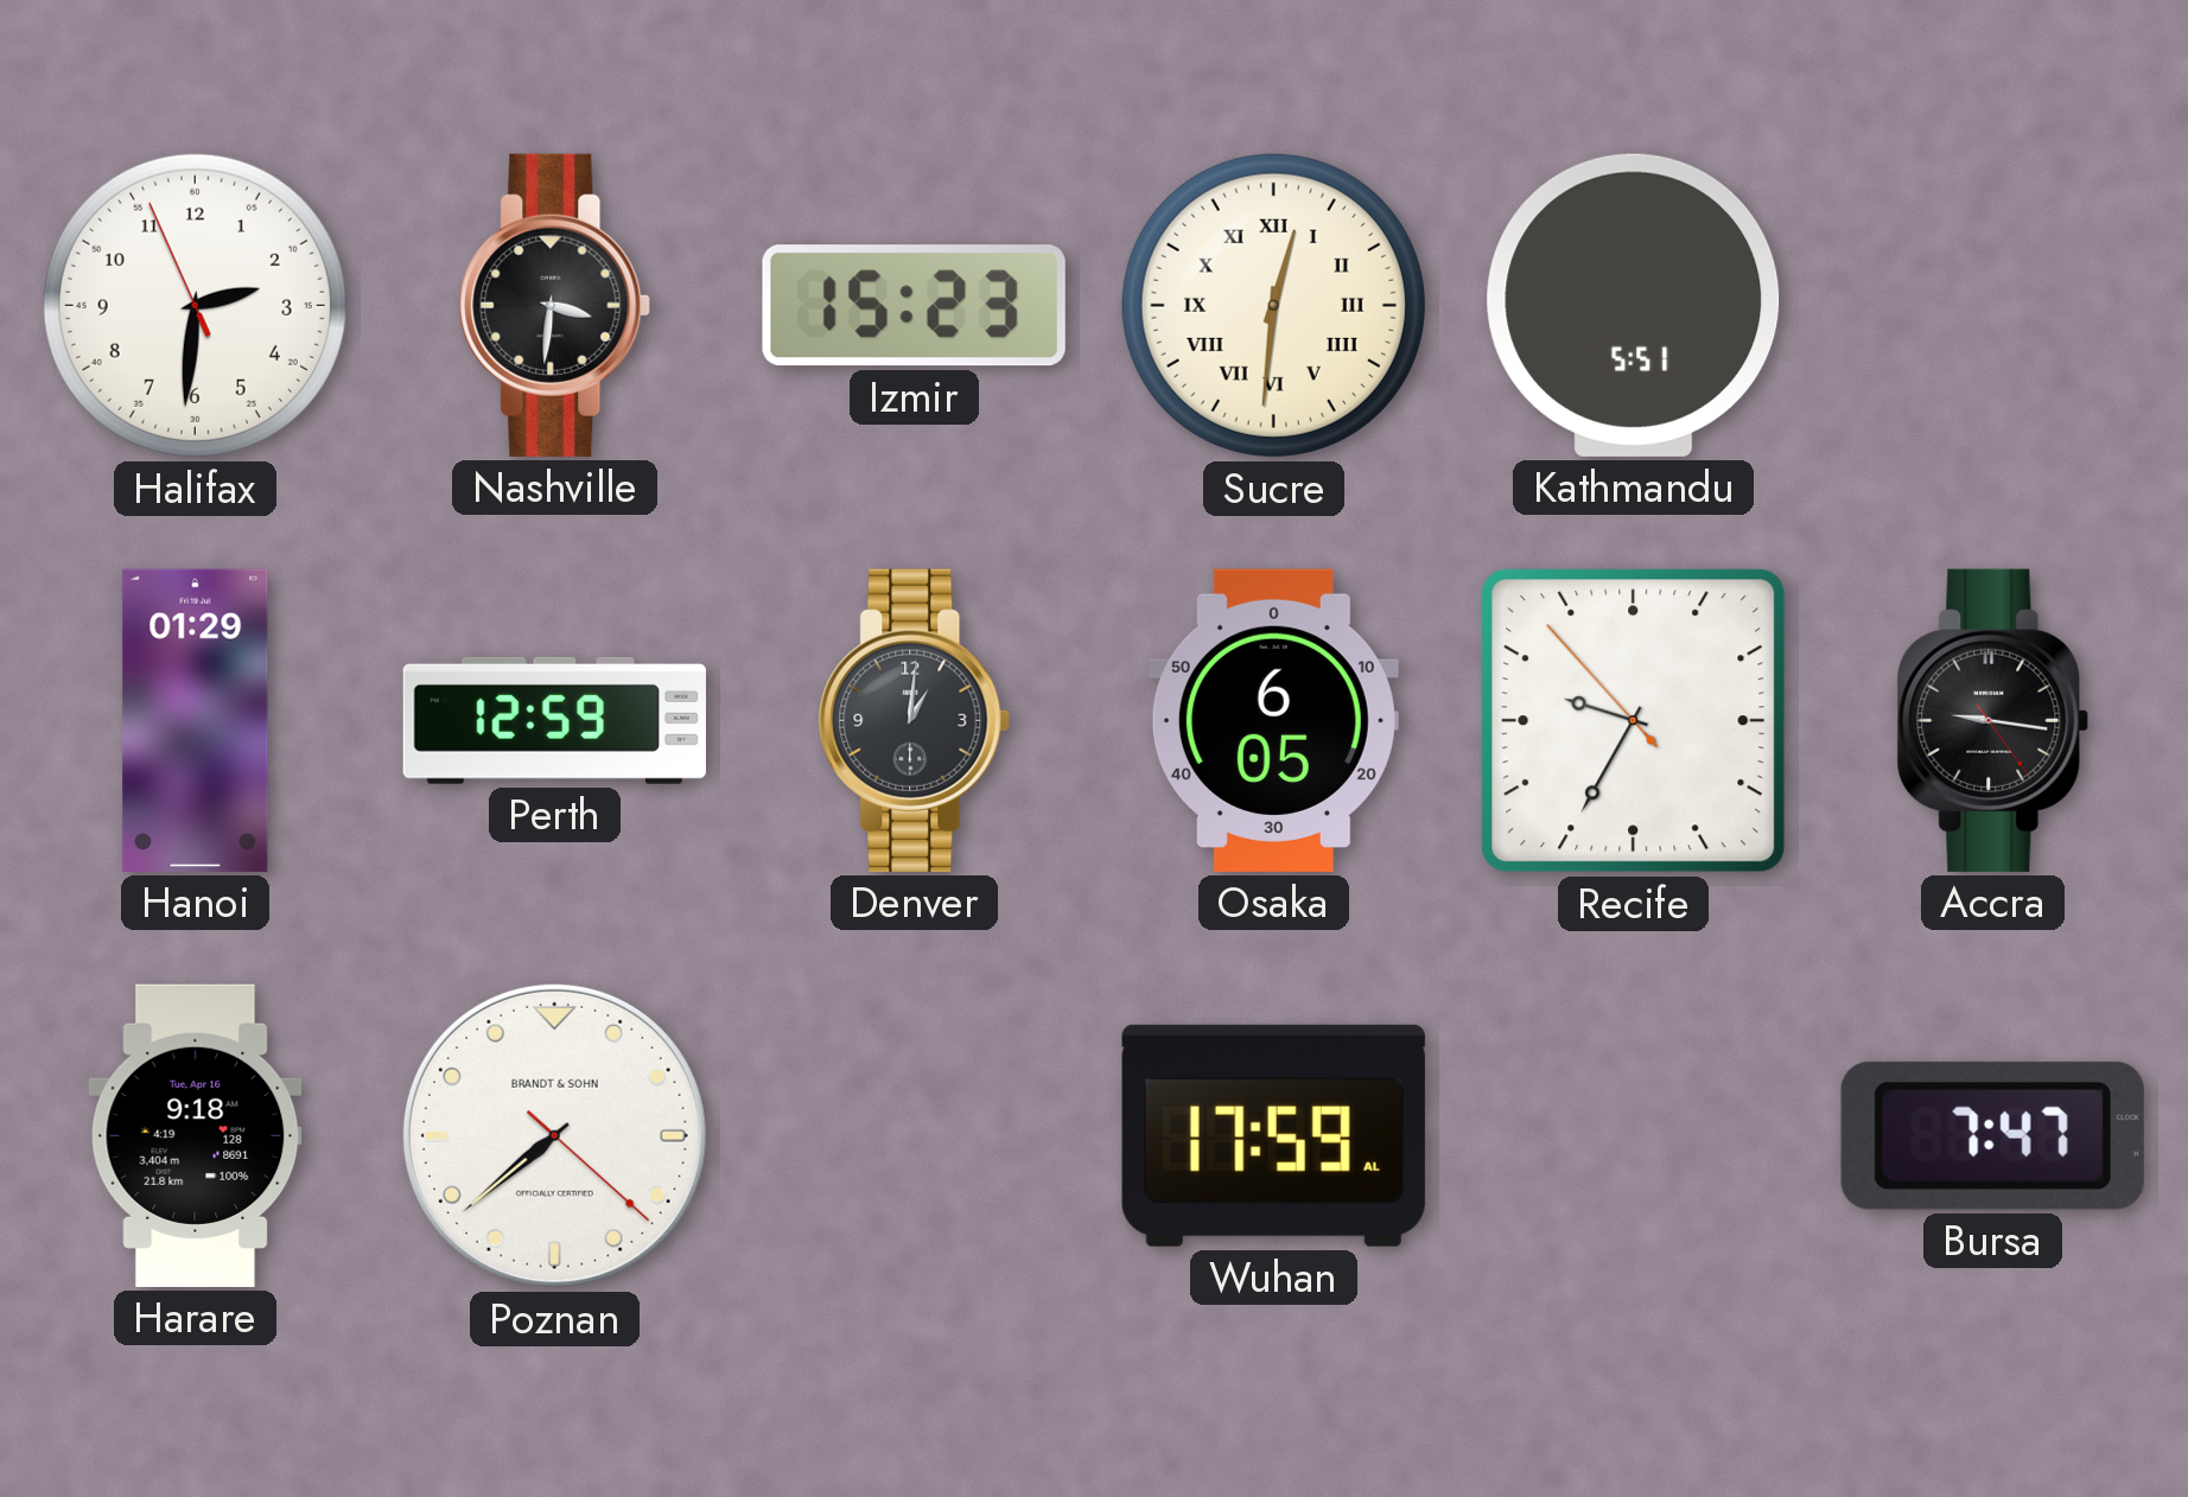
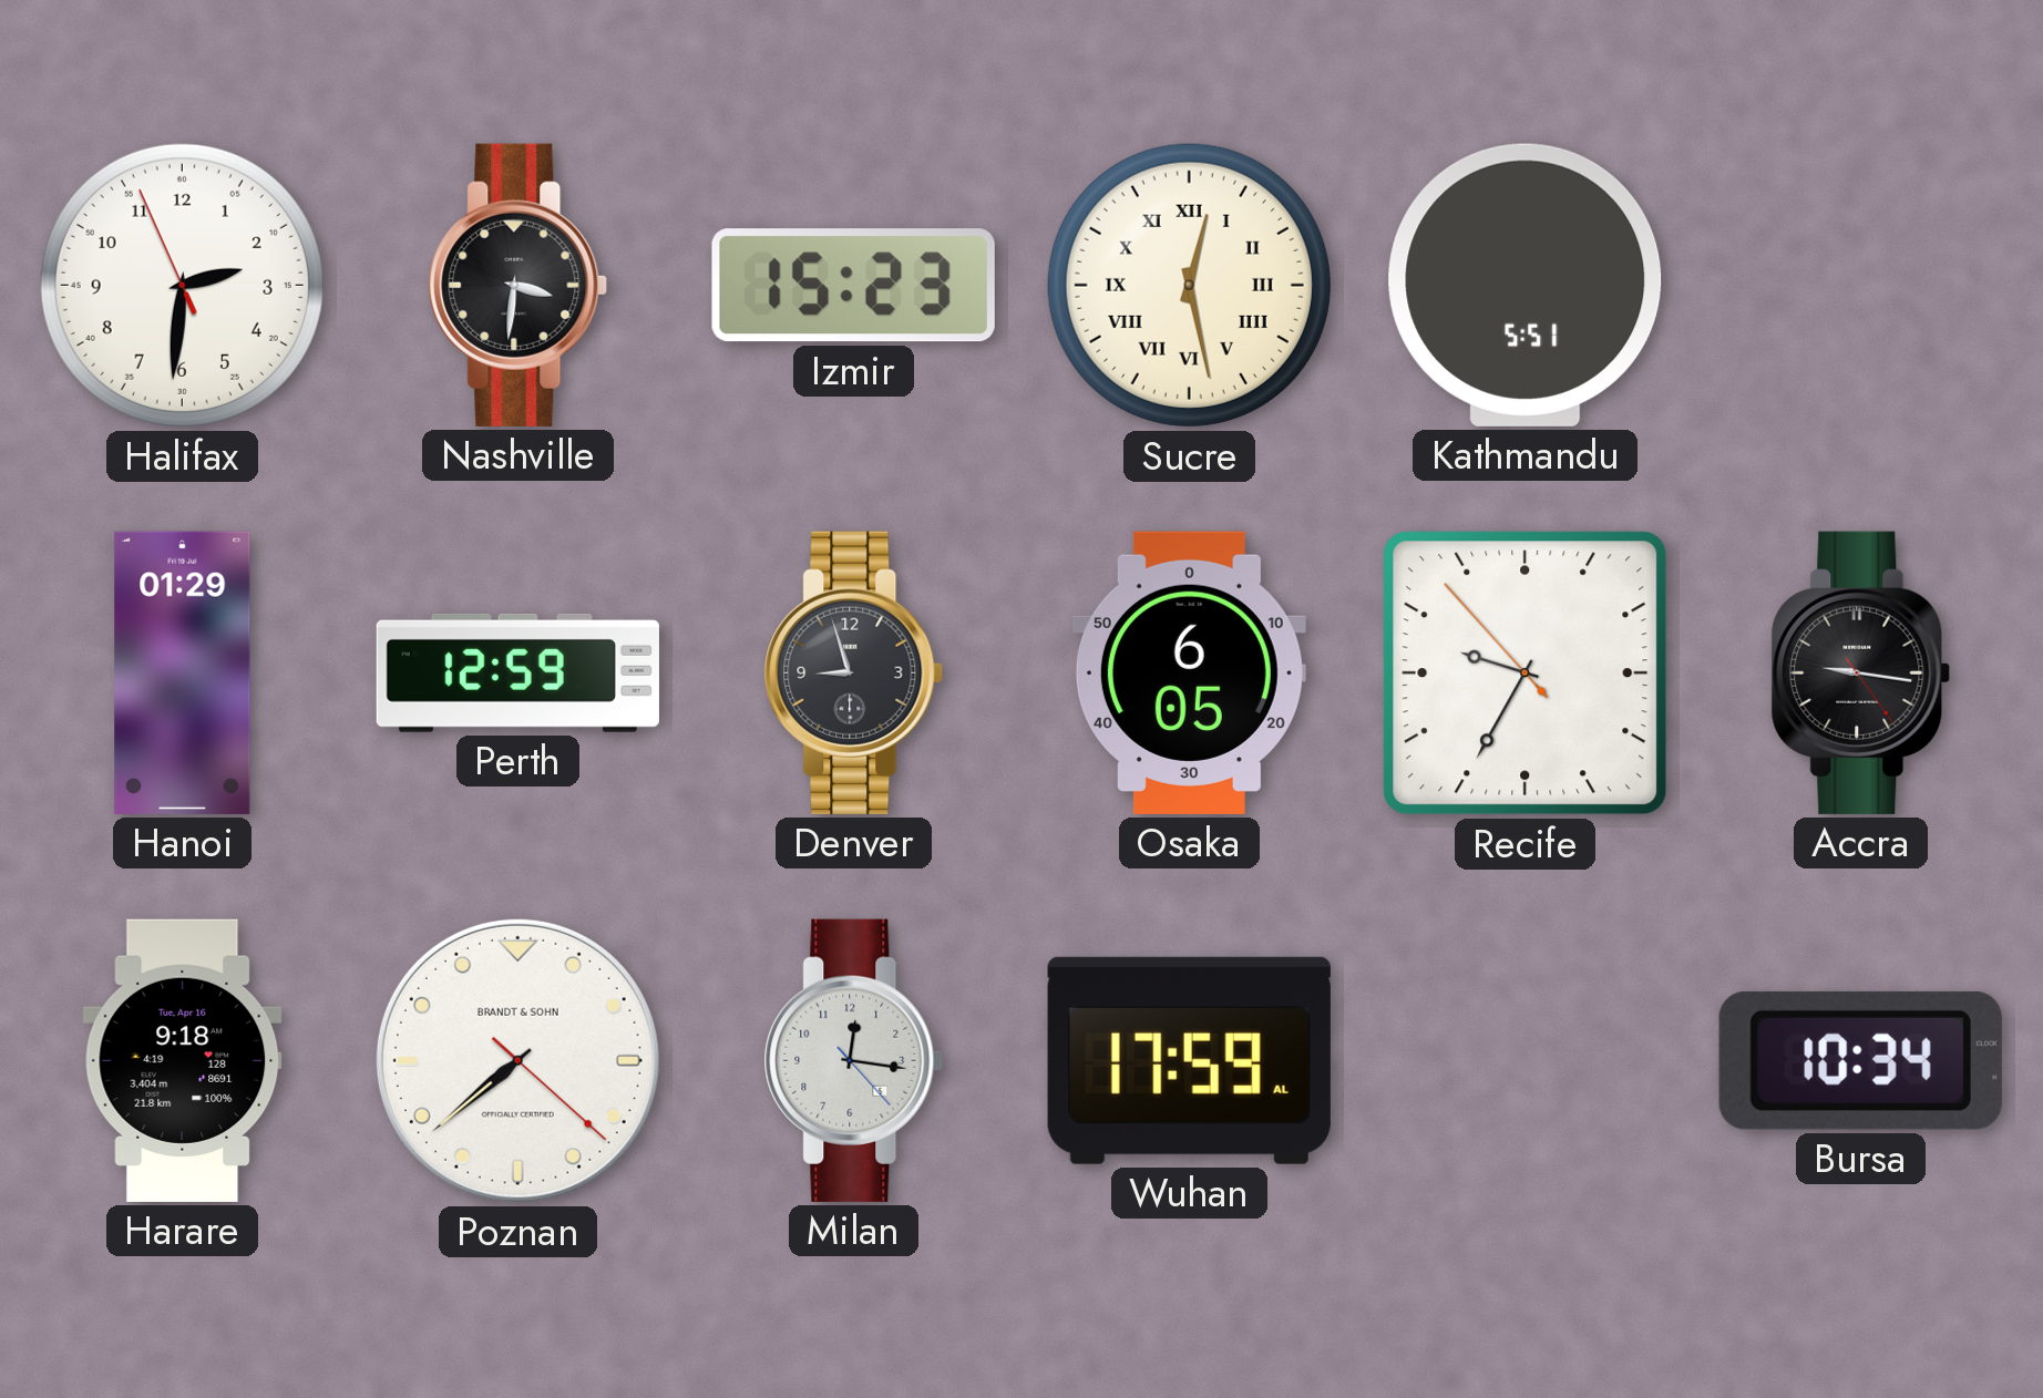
Sucre: 12:31 -> 12:28
Denver: 1:01 -> 8:57
Milan: none -> 12:16
Bursa: 7:47 -> 10:34
